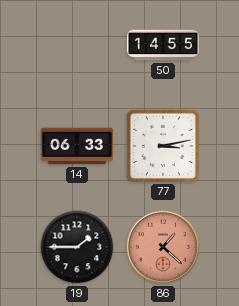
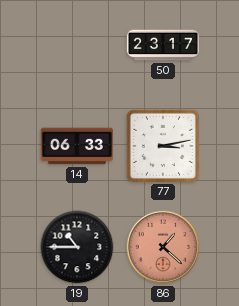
50: 14:55 -> 23:17
19: 1:45 -> 10:45
